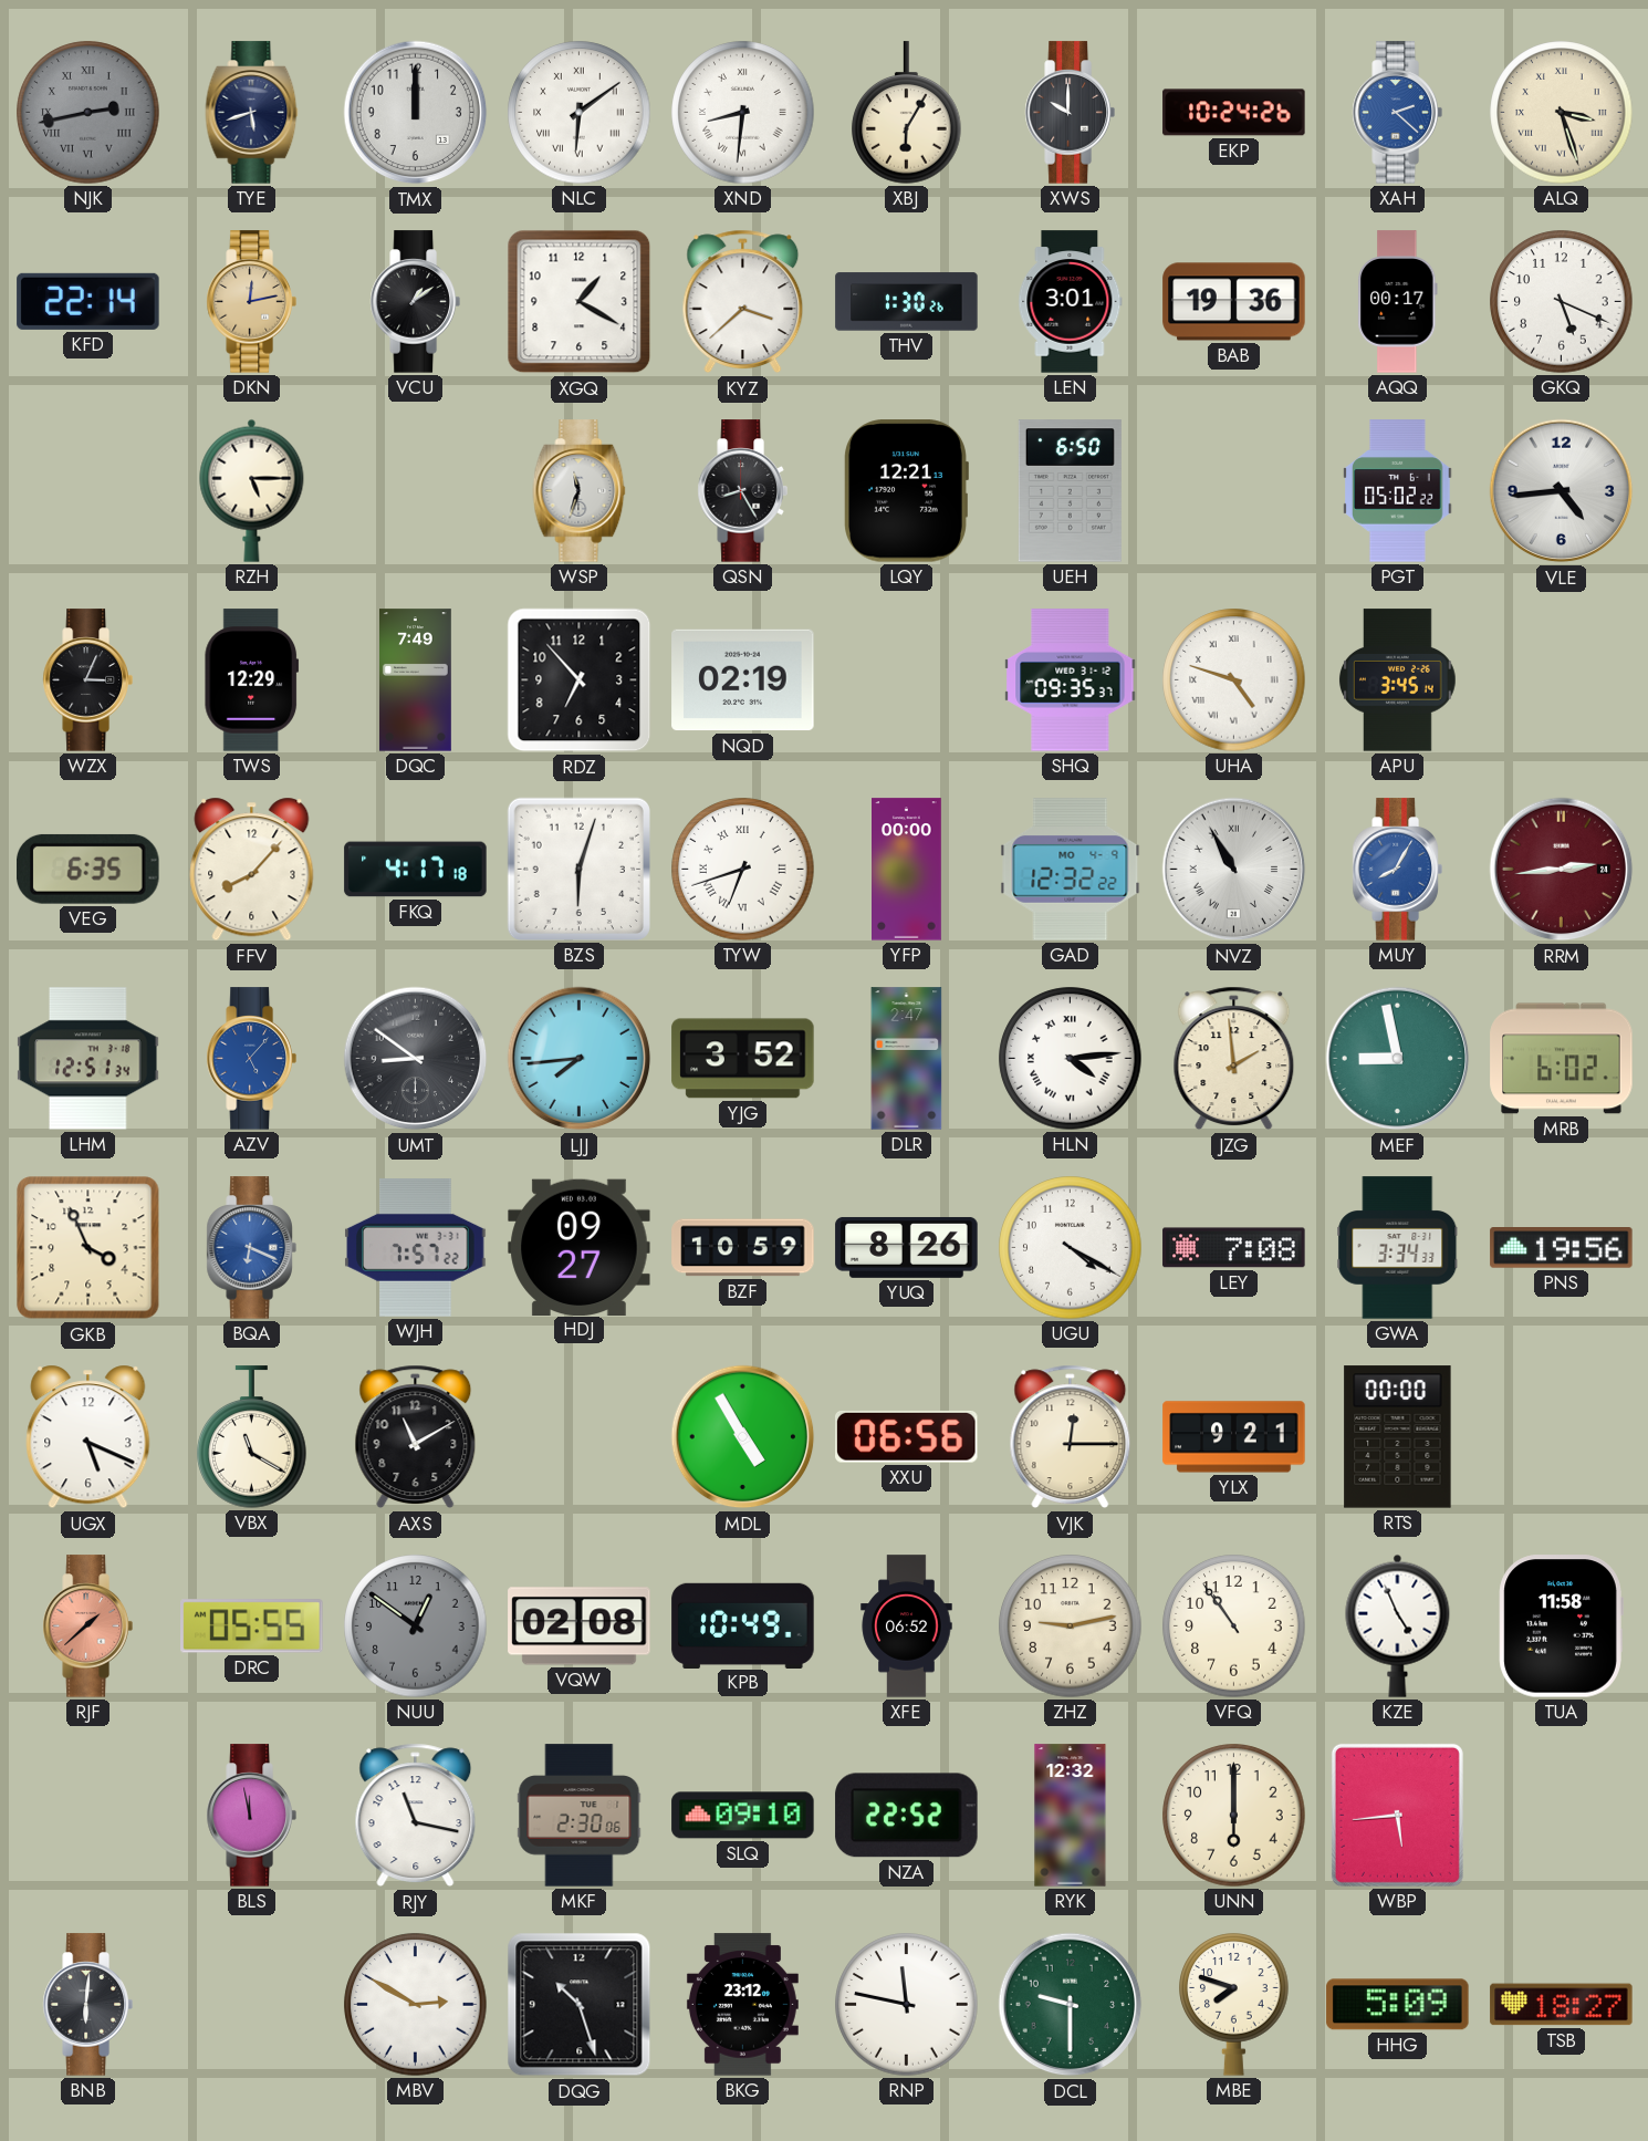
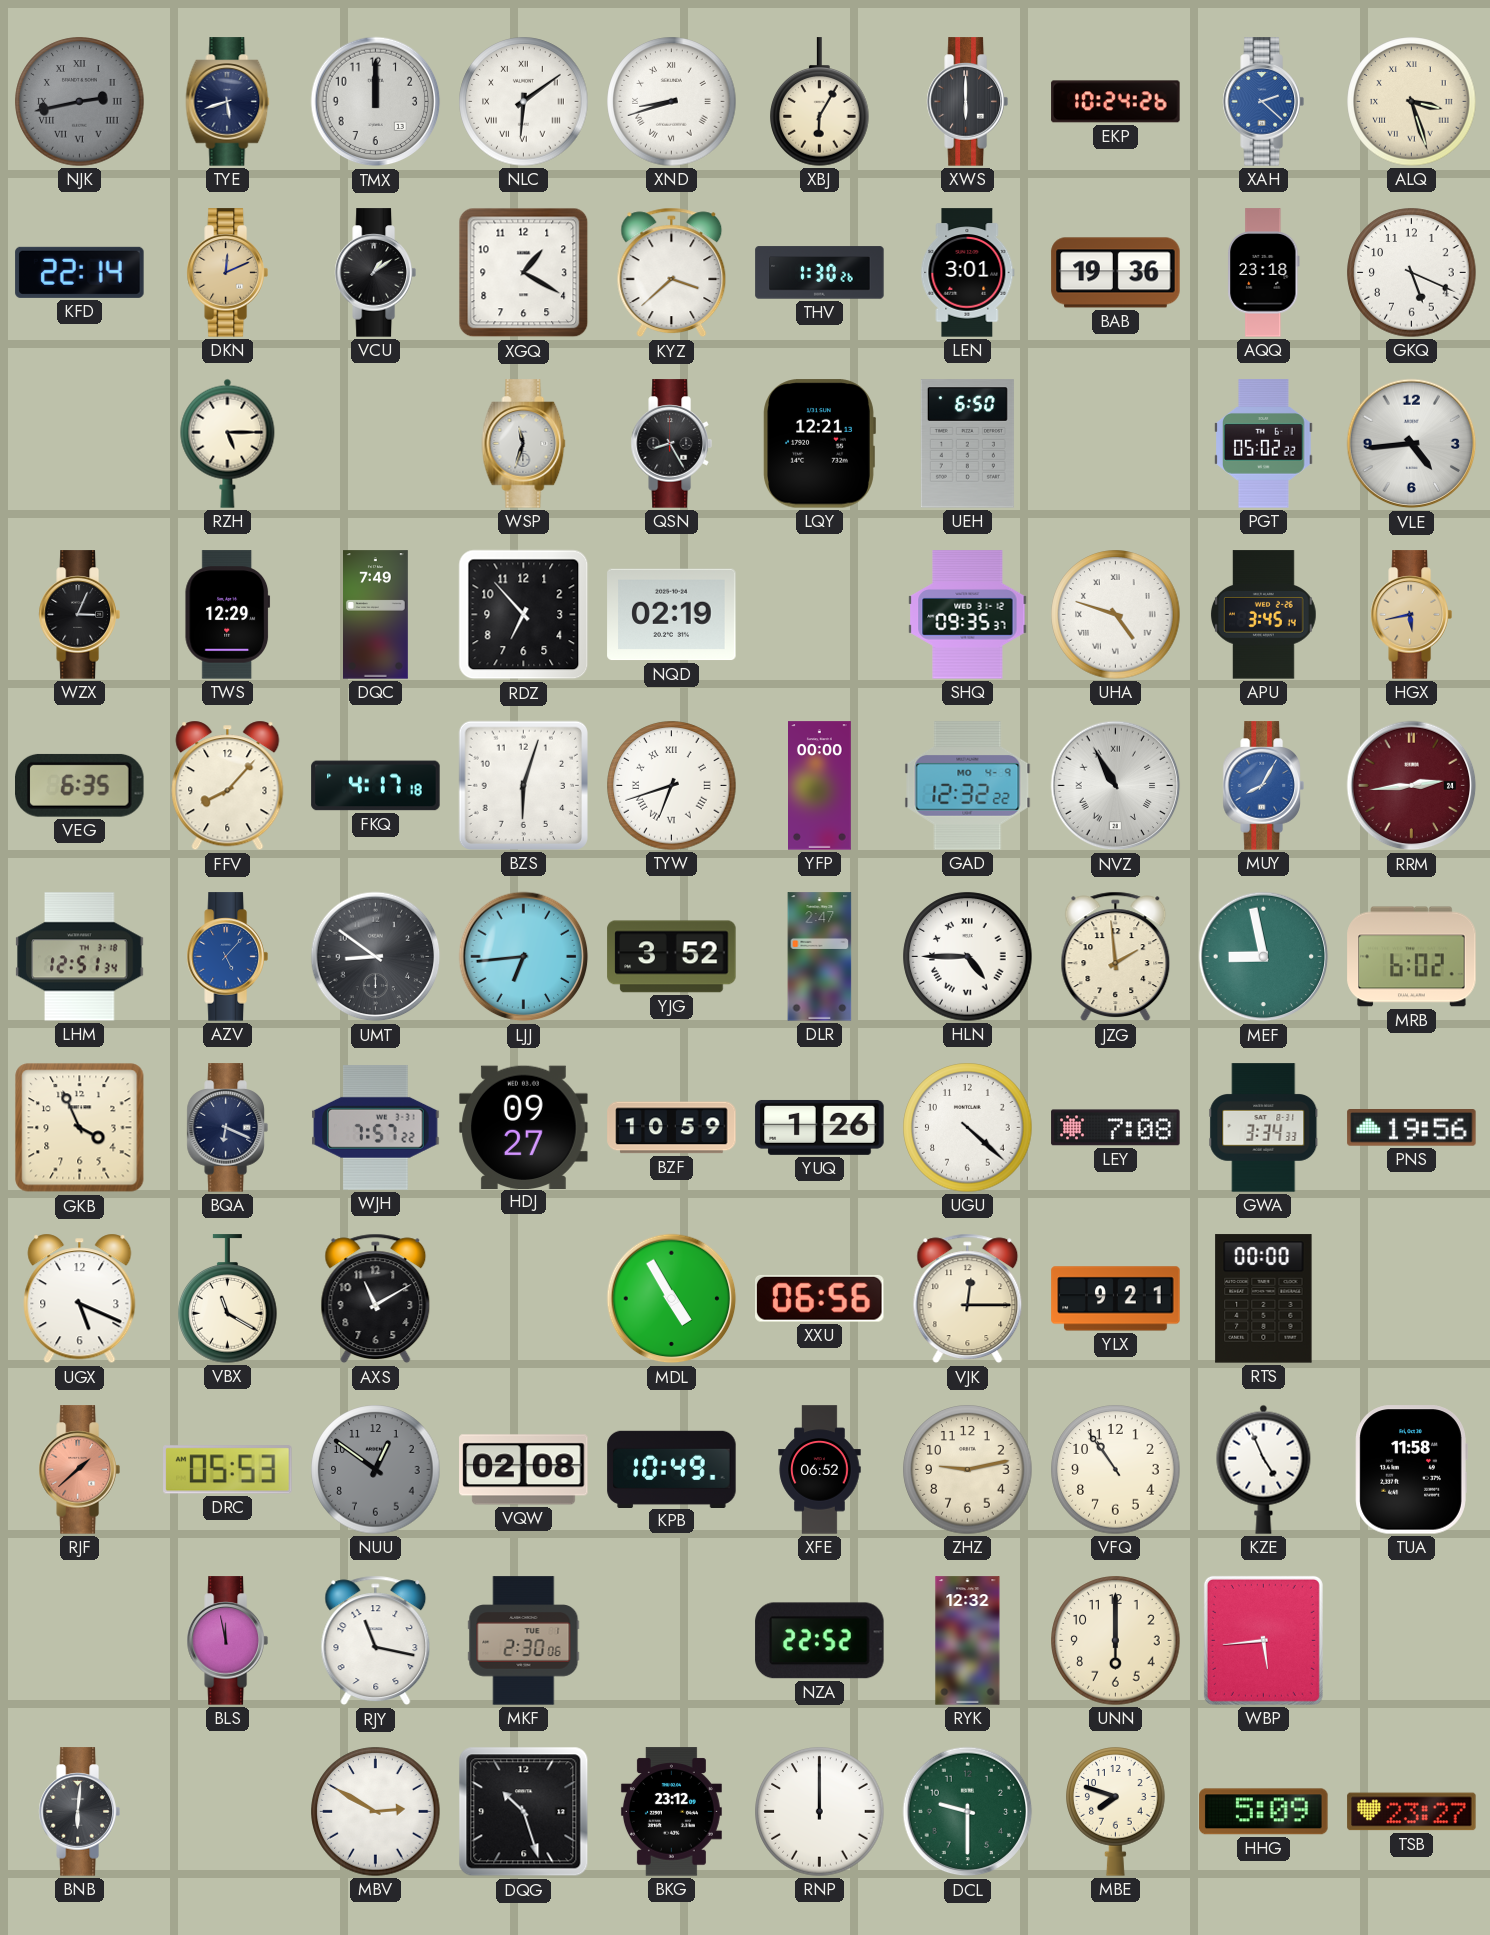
XND: 8:31 -> 8:42
XWS: 10:00 -> 6:00
DKN: 12:13 -> 12:11
AQQ: 00:17 -> 23:18
HGX: none -> 5:43
LJJ: 7:44 -> 6:44
HLN: 4:14 -> 4:45
BQA dial: blue -> navy
YUQ: 8:26 -> 1:26
UGU: 4:20 -> 4:22
DRC: 05:55 -> 05:53
SLQ: 09:10 -> none
RNP: 11:47 -> 12:00
TSB: 18:27 -> 23:27
